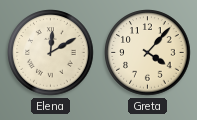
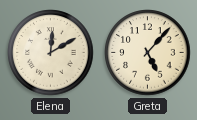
Greta: 4:07 -> 5:07
